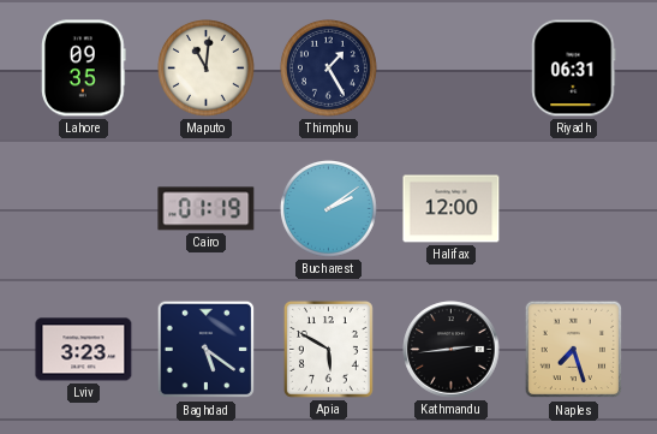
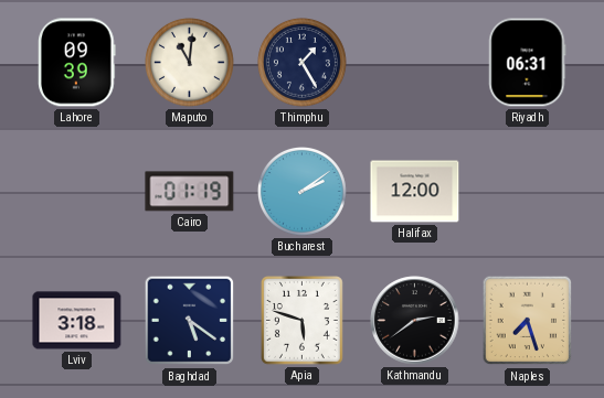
Lahore: 09:35 -> 09:39
Lviv: 3:23 -> 3:18
Apia: 5:50 -> 5:48
Kathmandu: 2:44 -> 2:39
